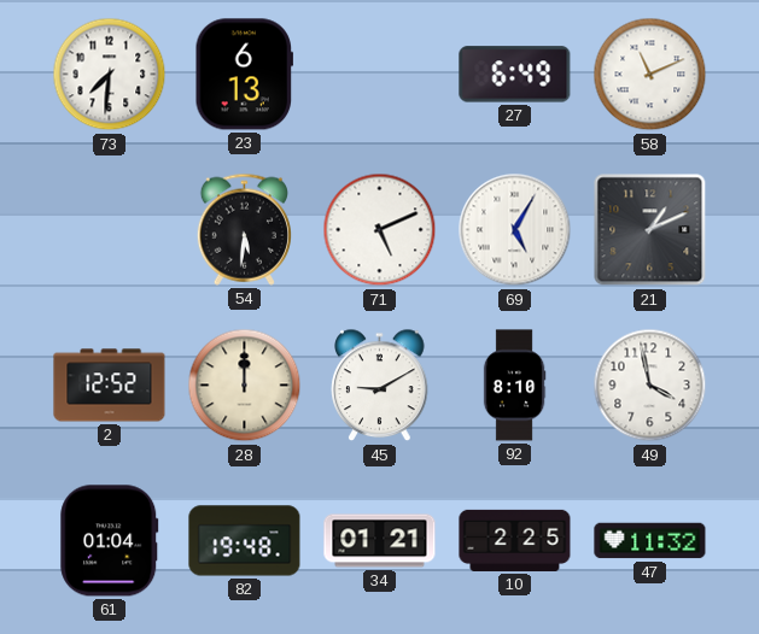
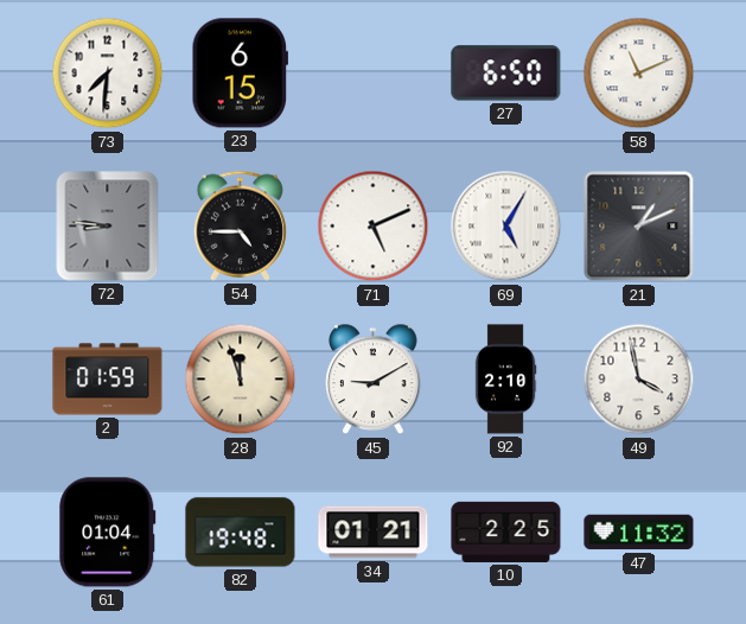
23: 6:13 -> 6:15
27: 6:49 -> 6:50
72: none -> 8:46
54: 5:31 -> 4:45
2: 12:52 -> 01:59
28: 12:00 -> 11:57
92: 8:10 -> 2:10
